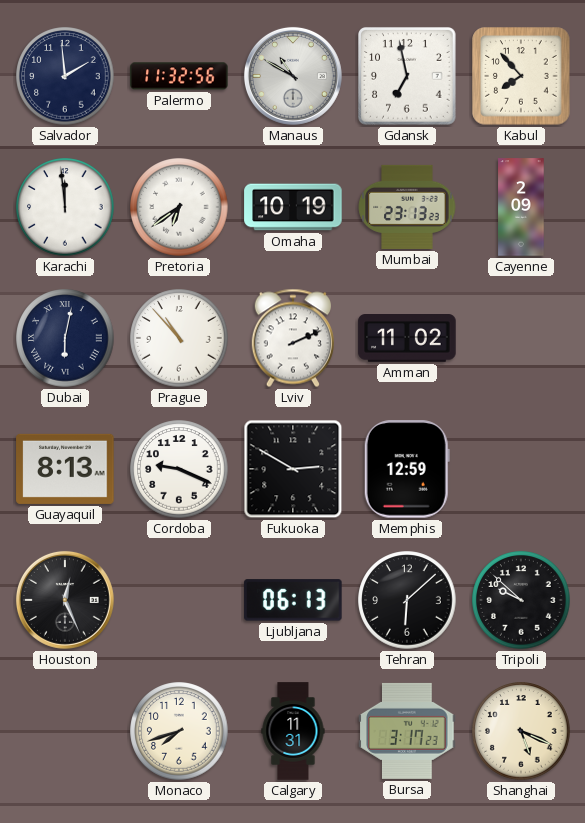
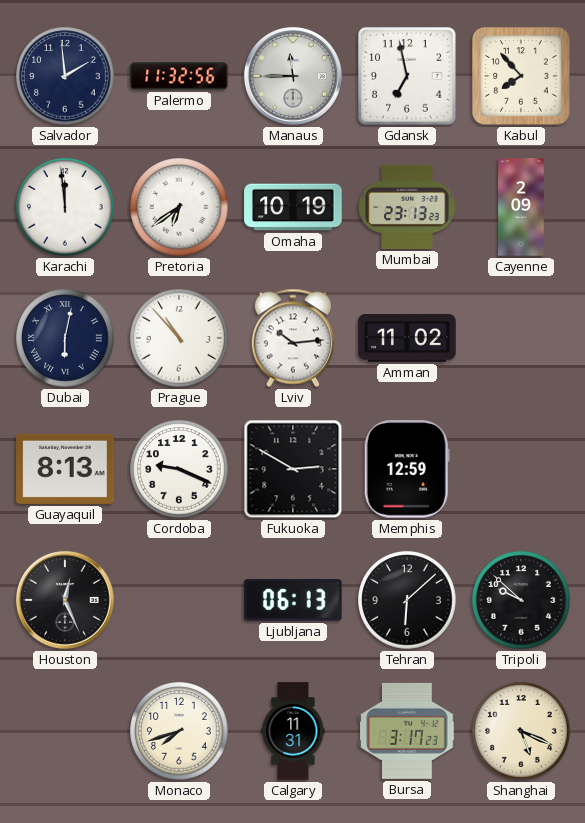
Manaus: 10:50 -> 11:45
Lviv: 2:11 -> 10:14
